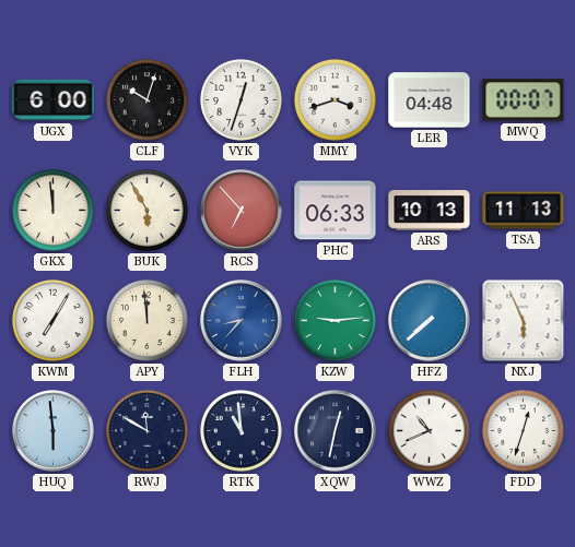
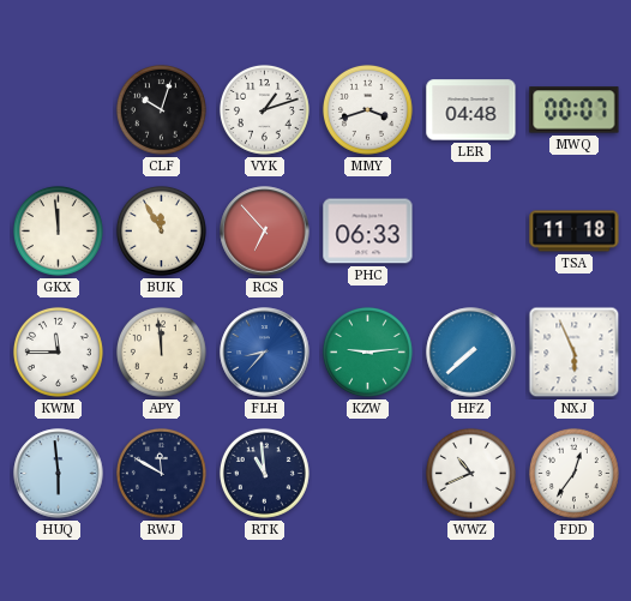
UGX: 6:00 -> none
VYK: 12:33 -> 1:12
BUK: 5:55 -> 11:55
ARS: 10:13 -> none
TSA: 11:13 -> 11:18
KWM: 7:05 -> 11:45
XQW: 12:32 -> none
FDD: 12:33 -> 12:36
